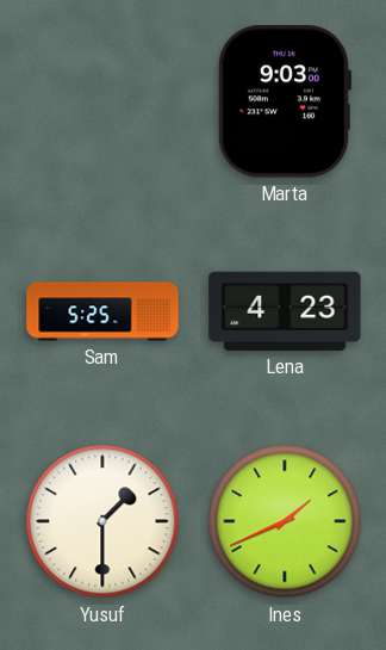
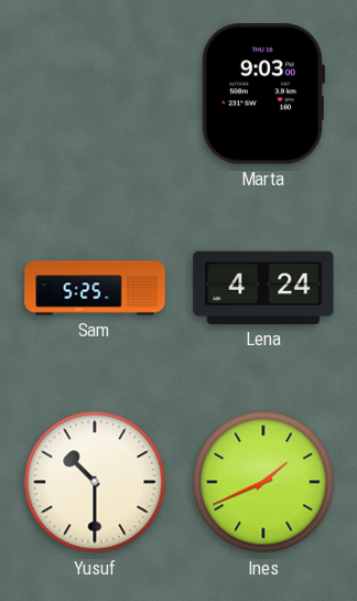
Lena: 4:23 -> 4:24
Yusuf: 1:30 -> 10:30
